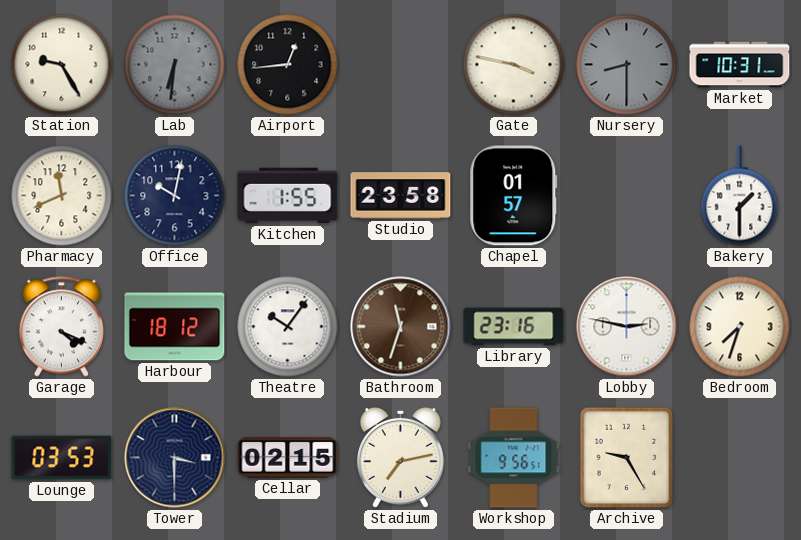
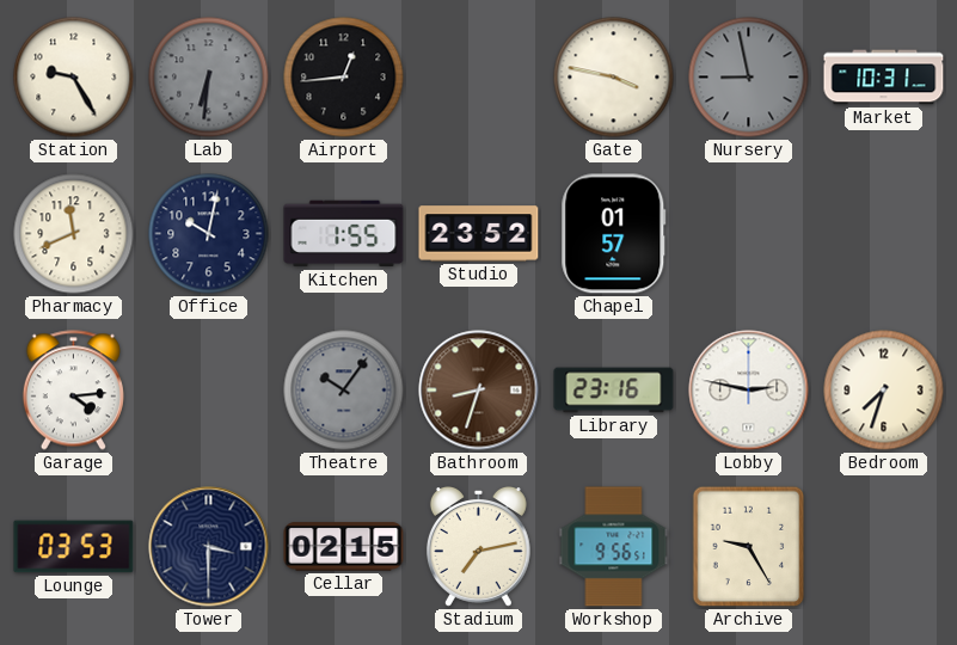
Nursery: 8:30 -> 8:58
Studio: 23:58 -> 23:52
Bakery: 1:30 -> none
Garage: 4:19 -> 4:14
Harbour: 18:12 -> none
Theatre dial: white -> grey
Bathroom: 11:33 -> 8:33
